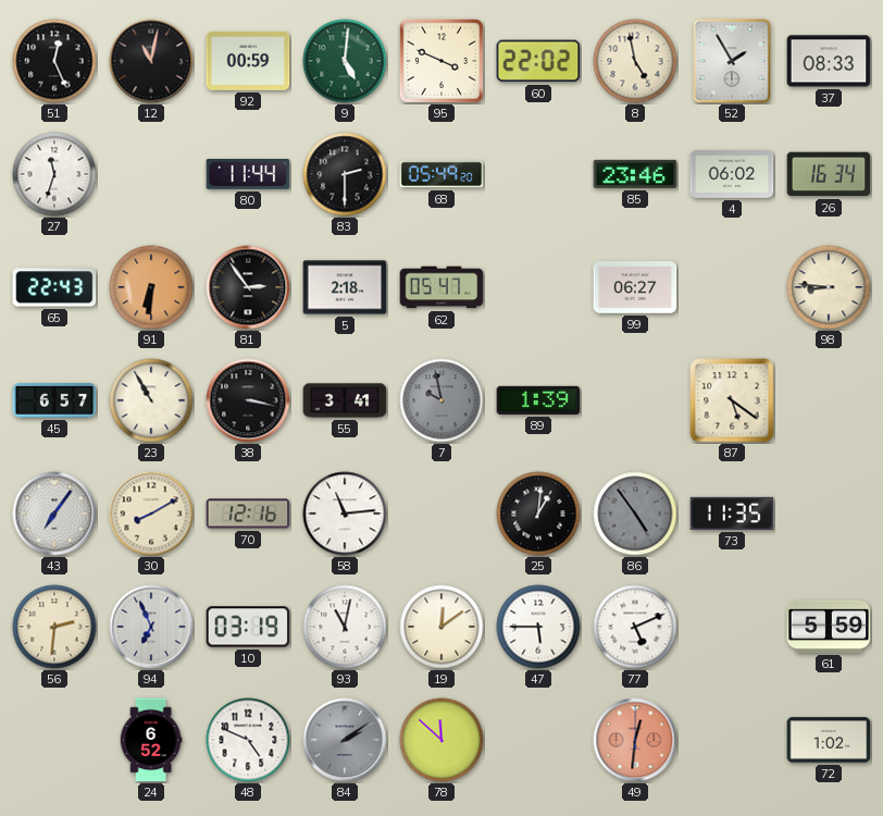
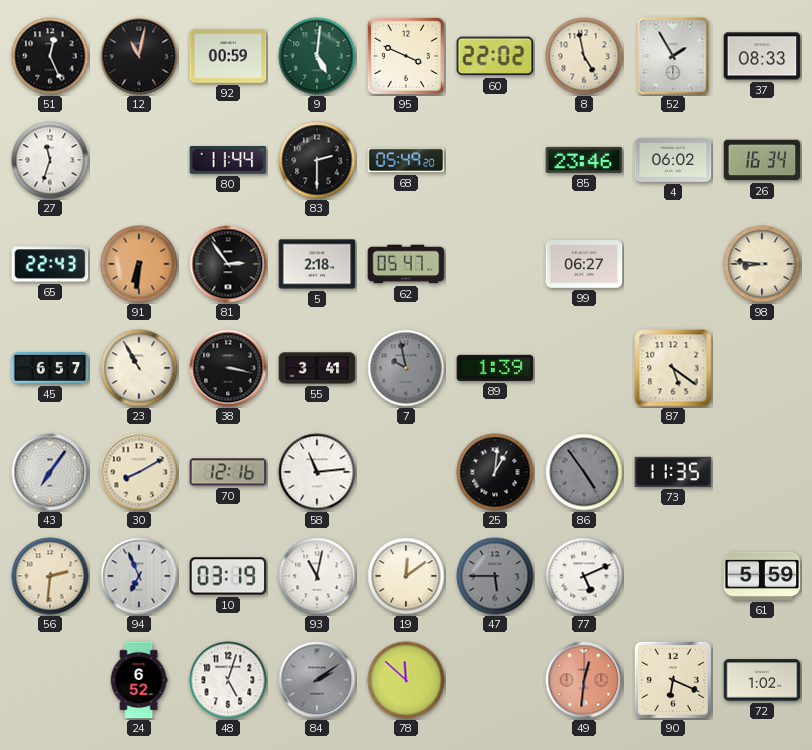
47 dial: white -> grey
48: 4:49 -> 5:03
90: none -> 6:19
